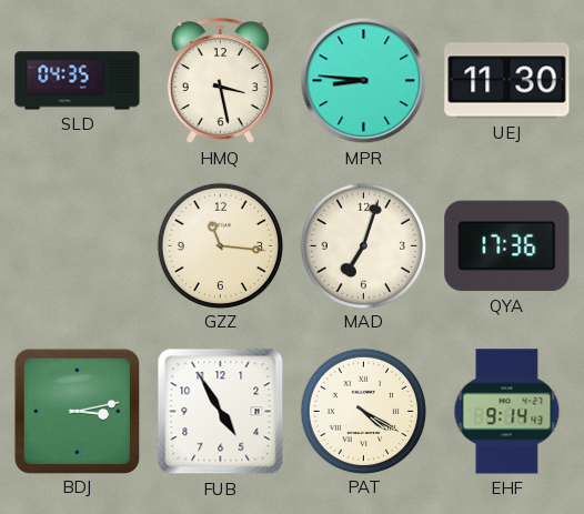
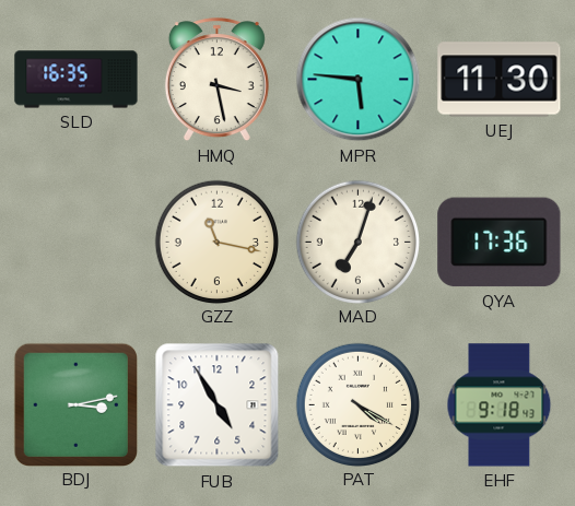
SLD: 04:35 -> 16:35
MPR: 8:46 -> 5:46
GZZ: 11:16 -> 11:17
EHF: 9:14 -> 9:18
